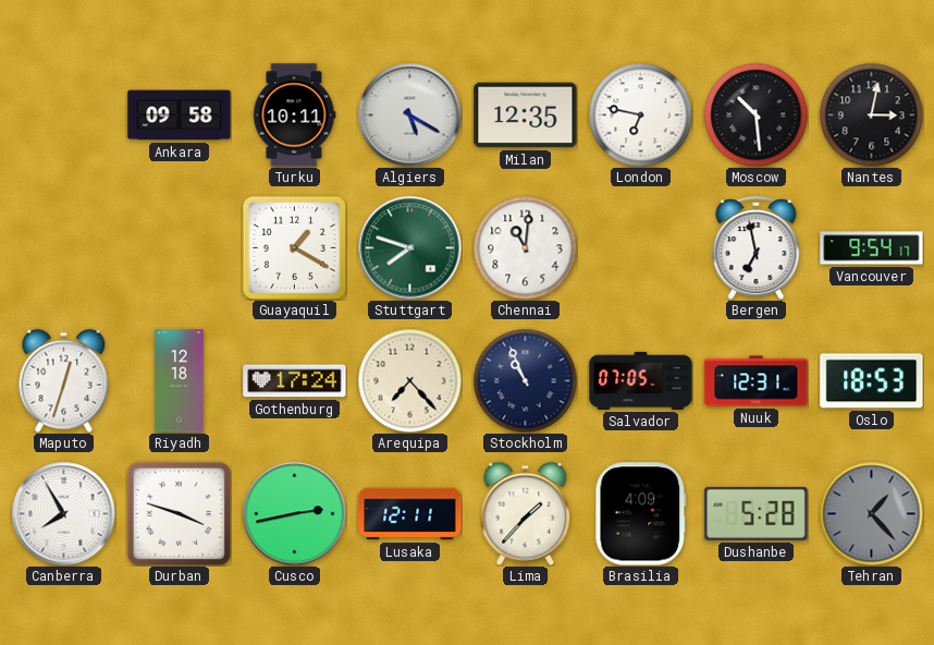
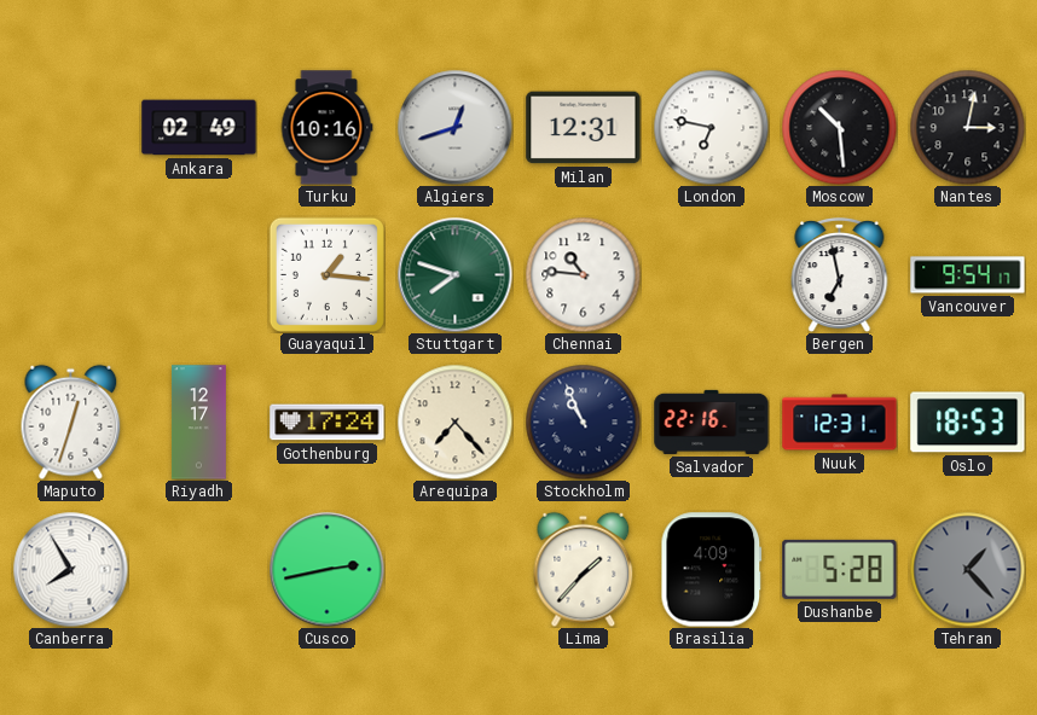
Ankara: 09:58 -> 02:49
Turku: 10:11 -> 10:16
Algiers: 5:20 -> 12:42
Milan: 12:35 -> 12:31
Guayaquil: 1:20 -> 1:16
Chennai: 11:01 -> 10:46
Riyadh: 12:18 -> 12:17
Salvador: 07:05 -> 22:16
Durban: 3:48 -> none
Lusaka: 12:11 -> none
